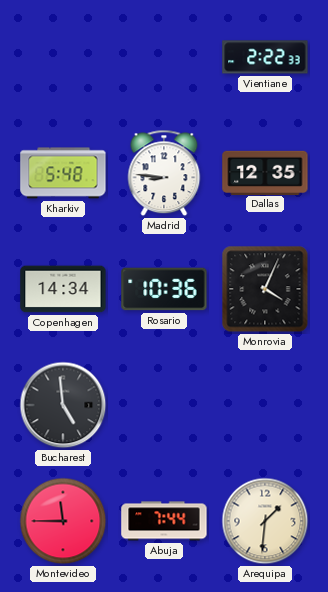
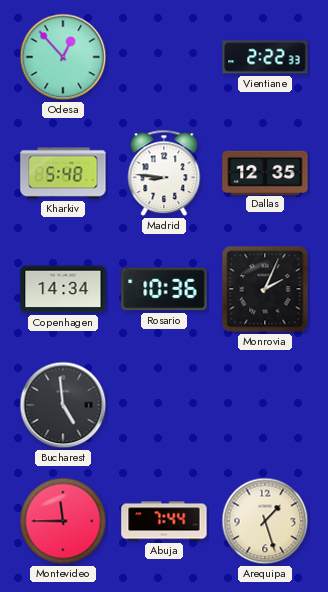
Odesa: none -> 12:53
Monrovia: 4:04 -> 2:04
Arequipa: 1:31 -> 1:27
